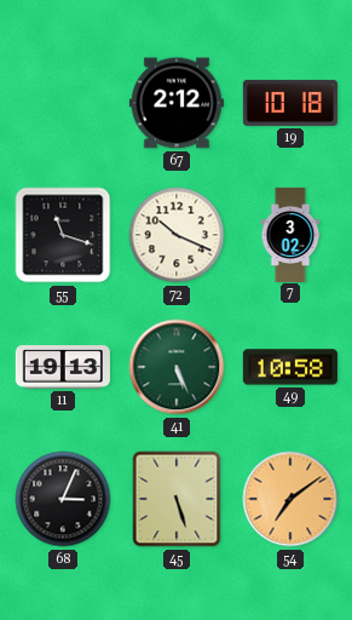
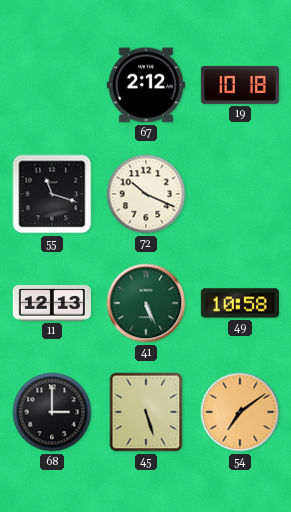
7: 3:02 -> none
11: 19:13 -> 12:13
68: 3:04 -> 3:00
